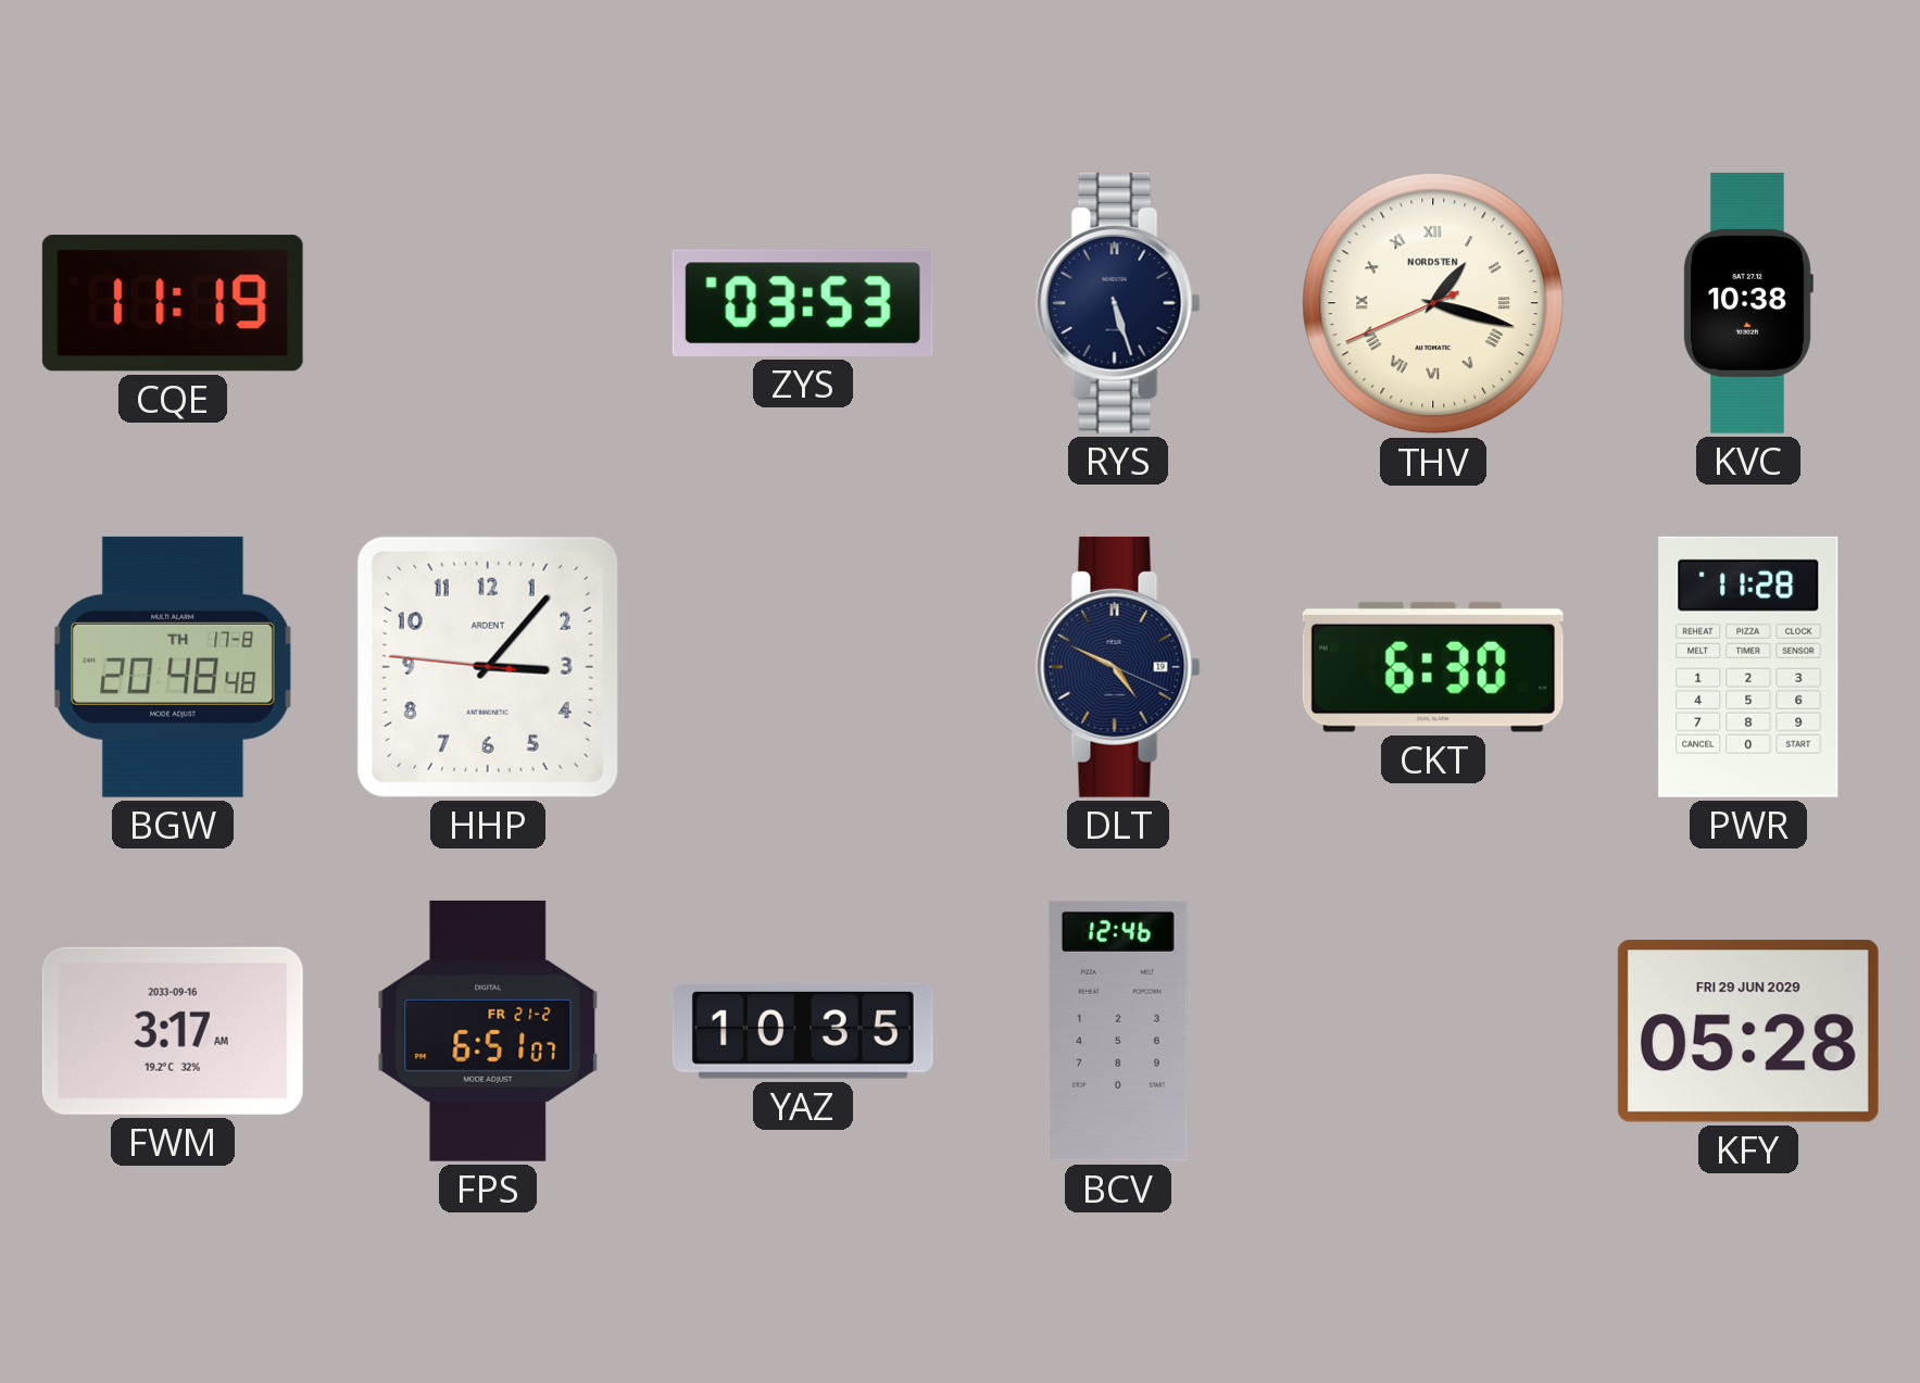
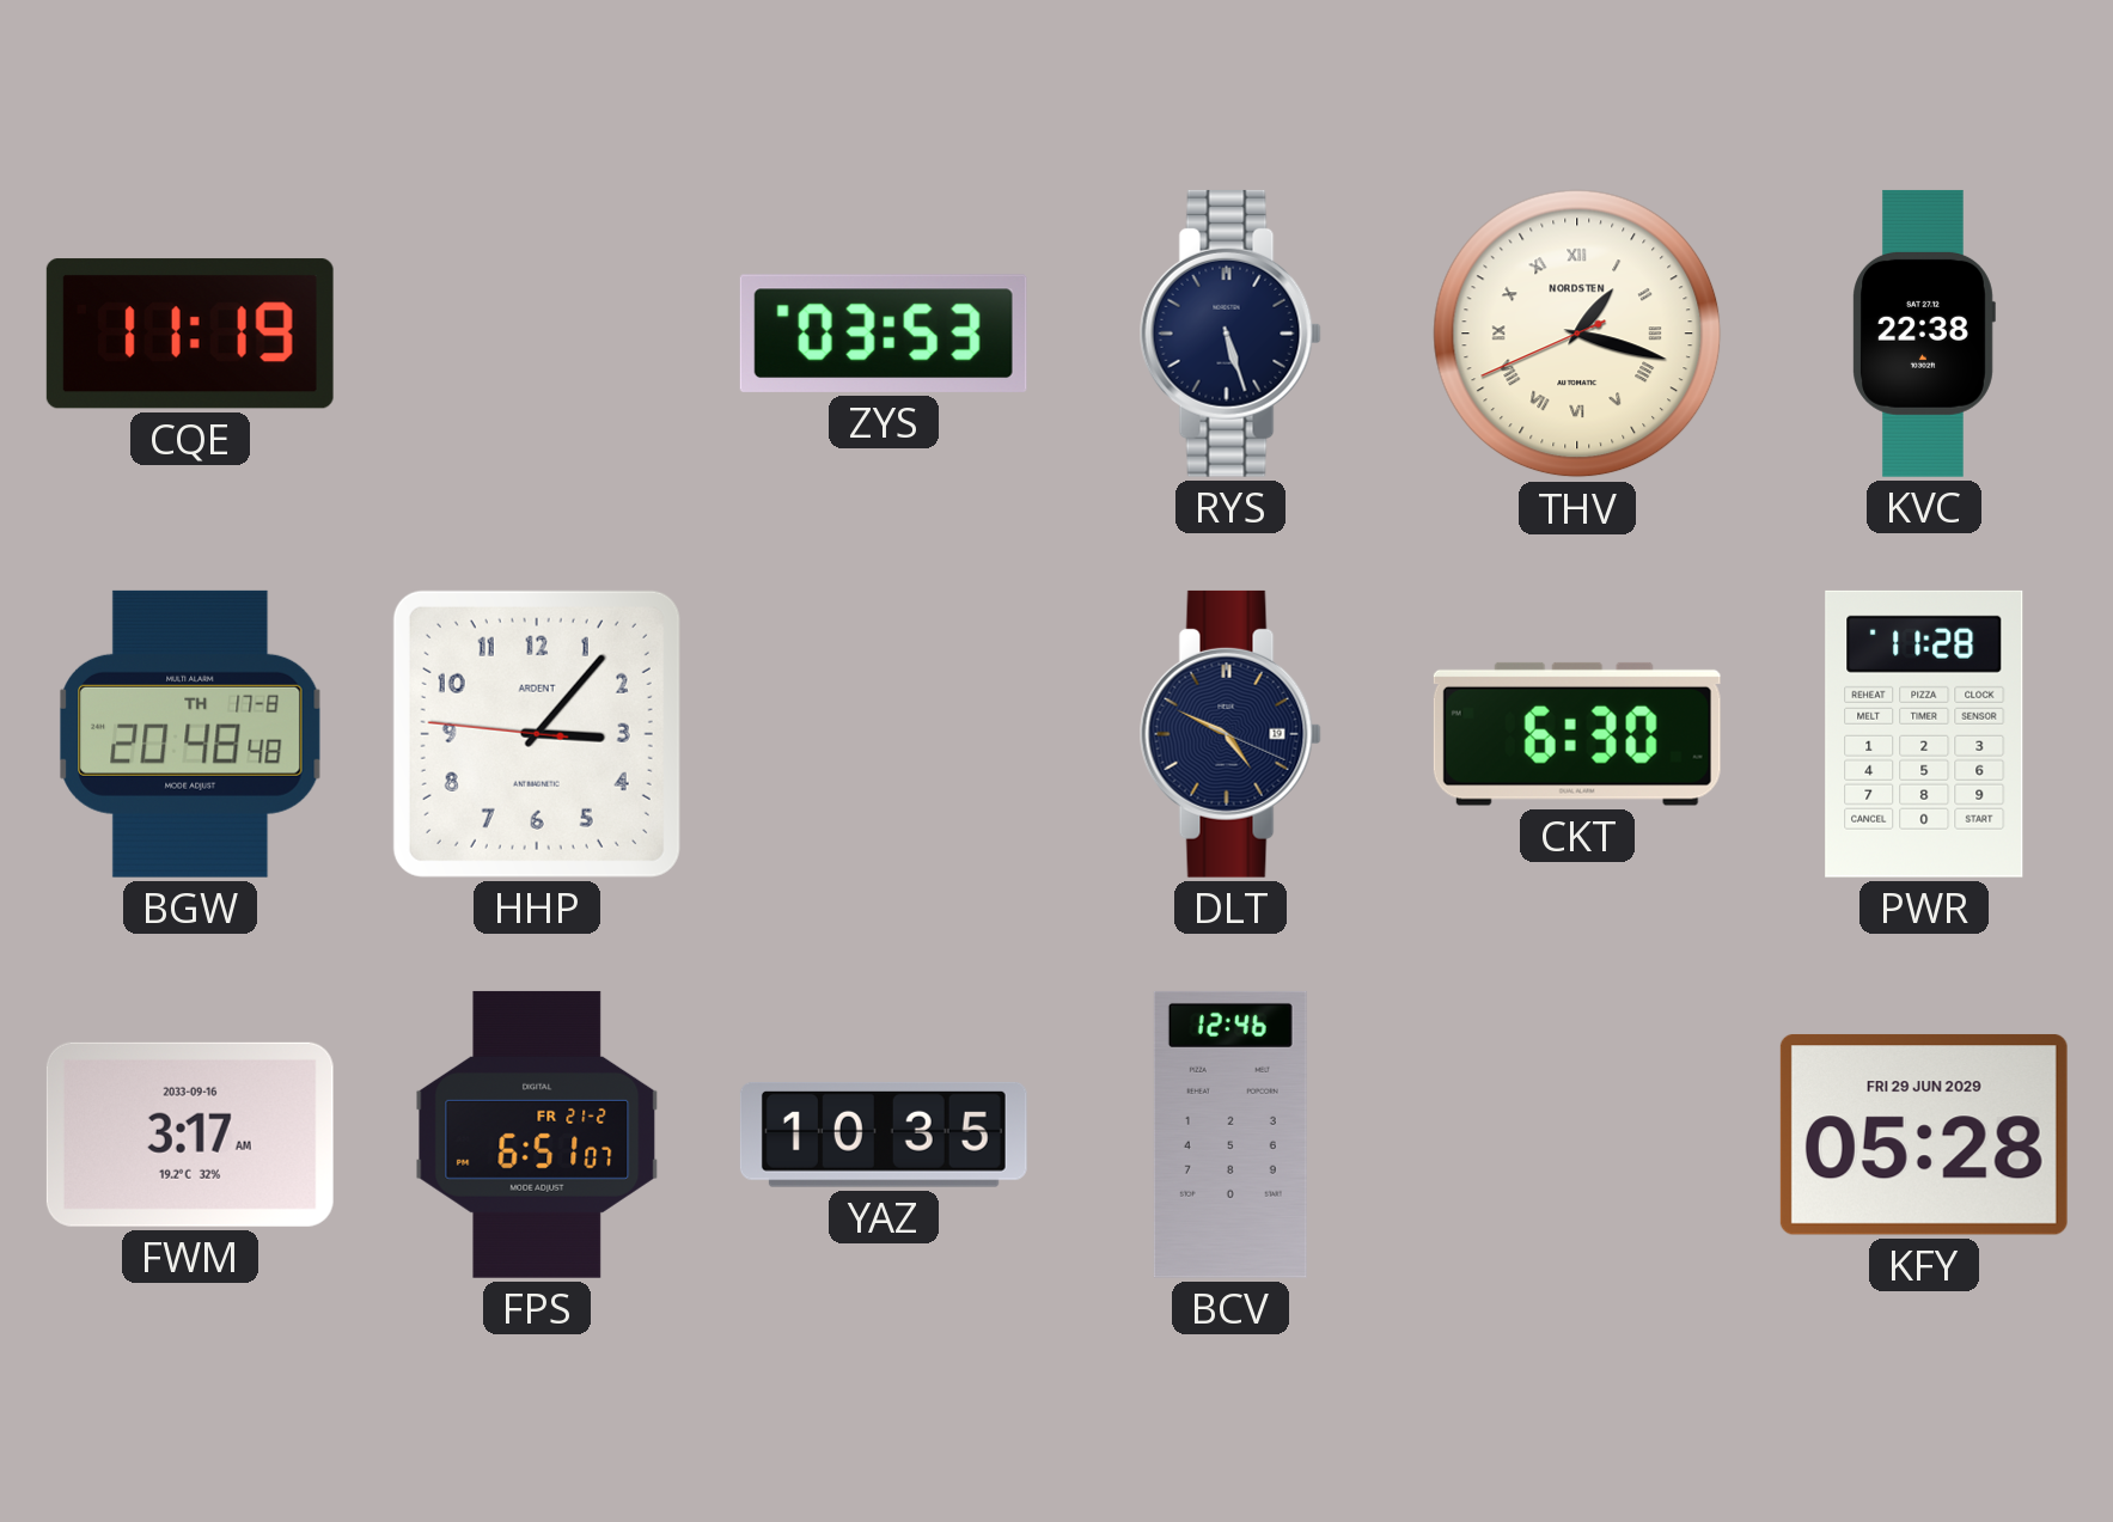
KVC: 10:38 -> 22:38
